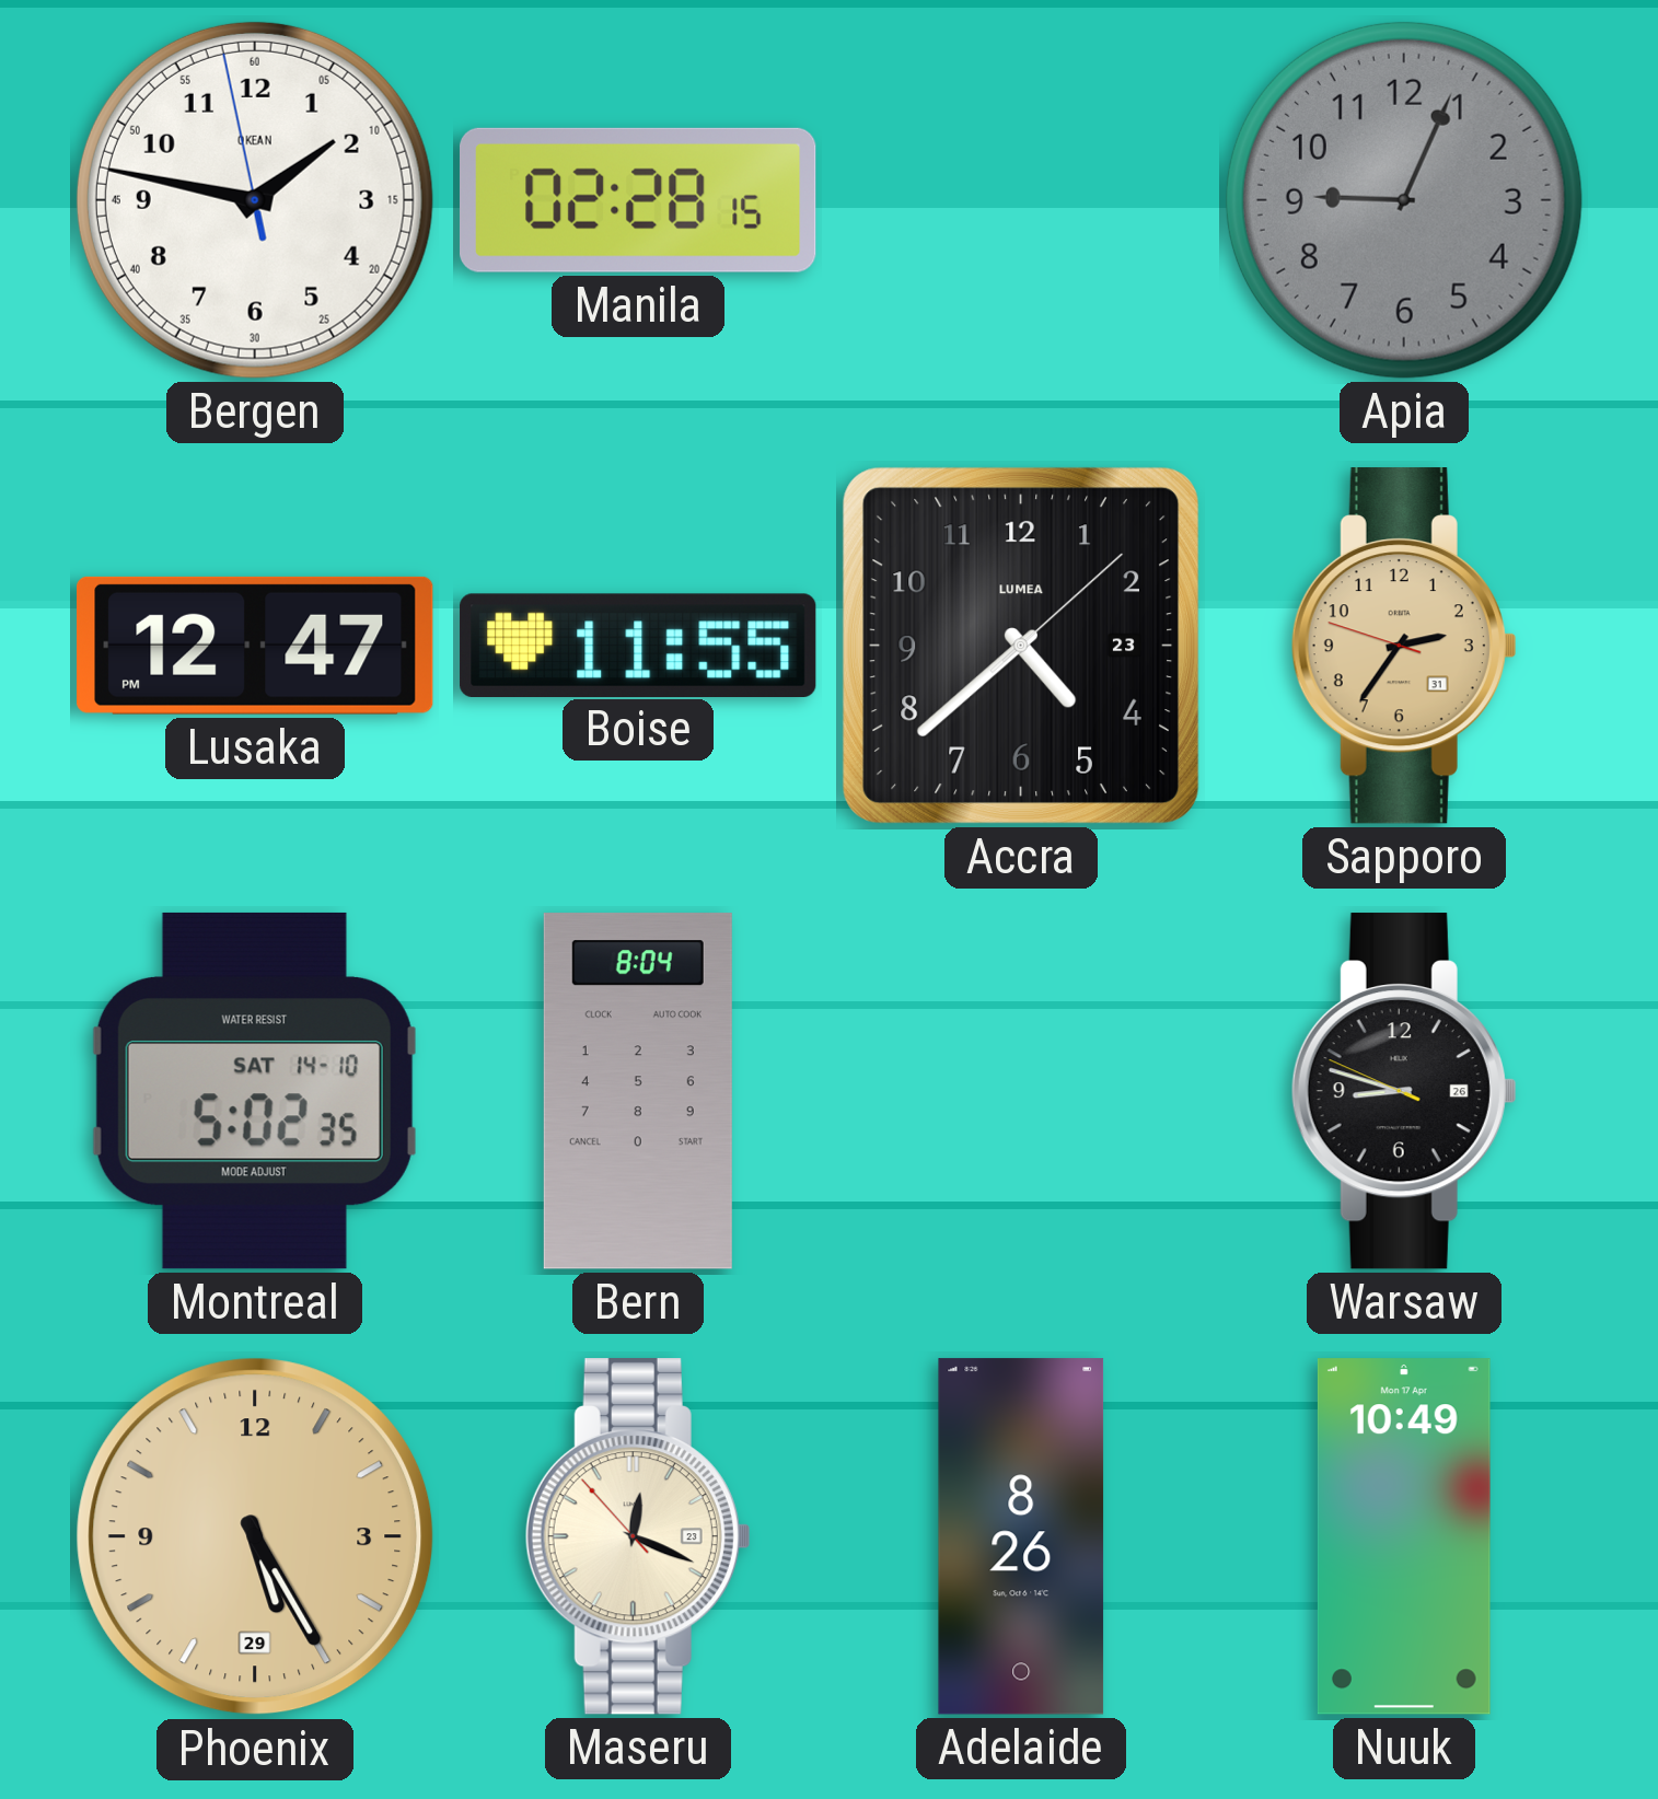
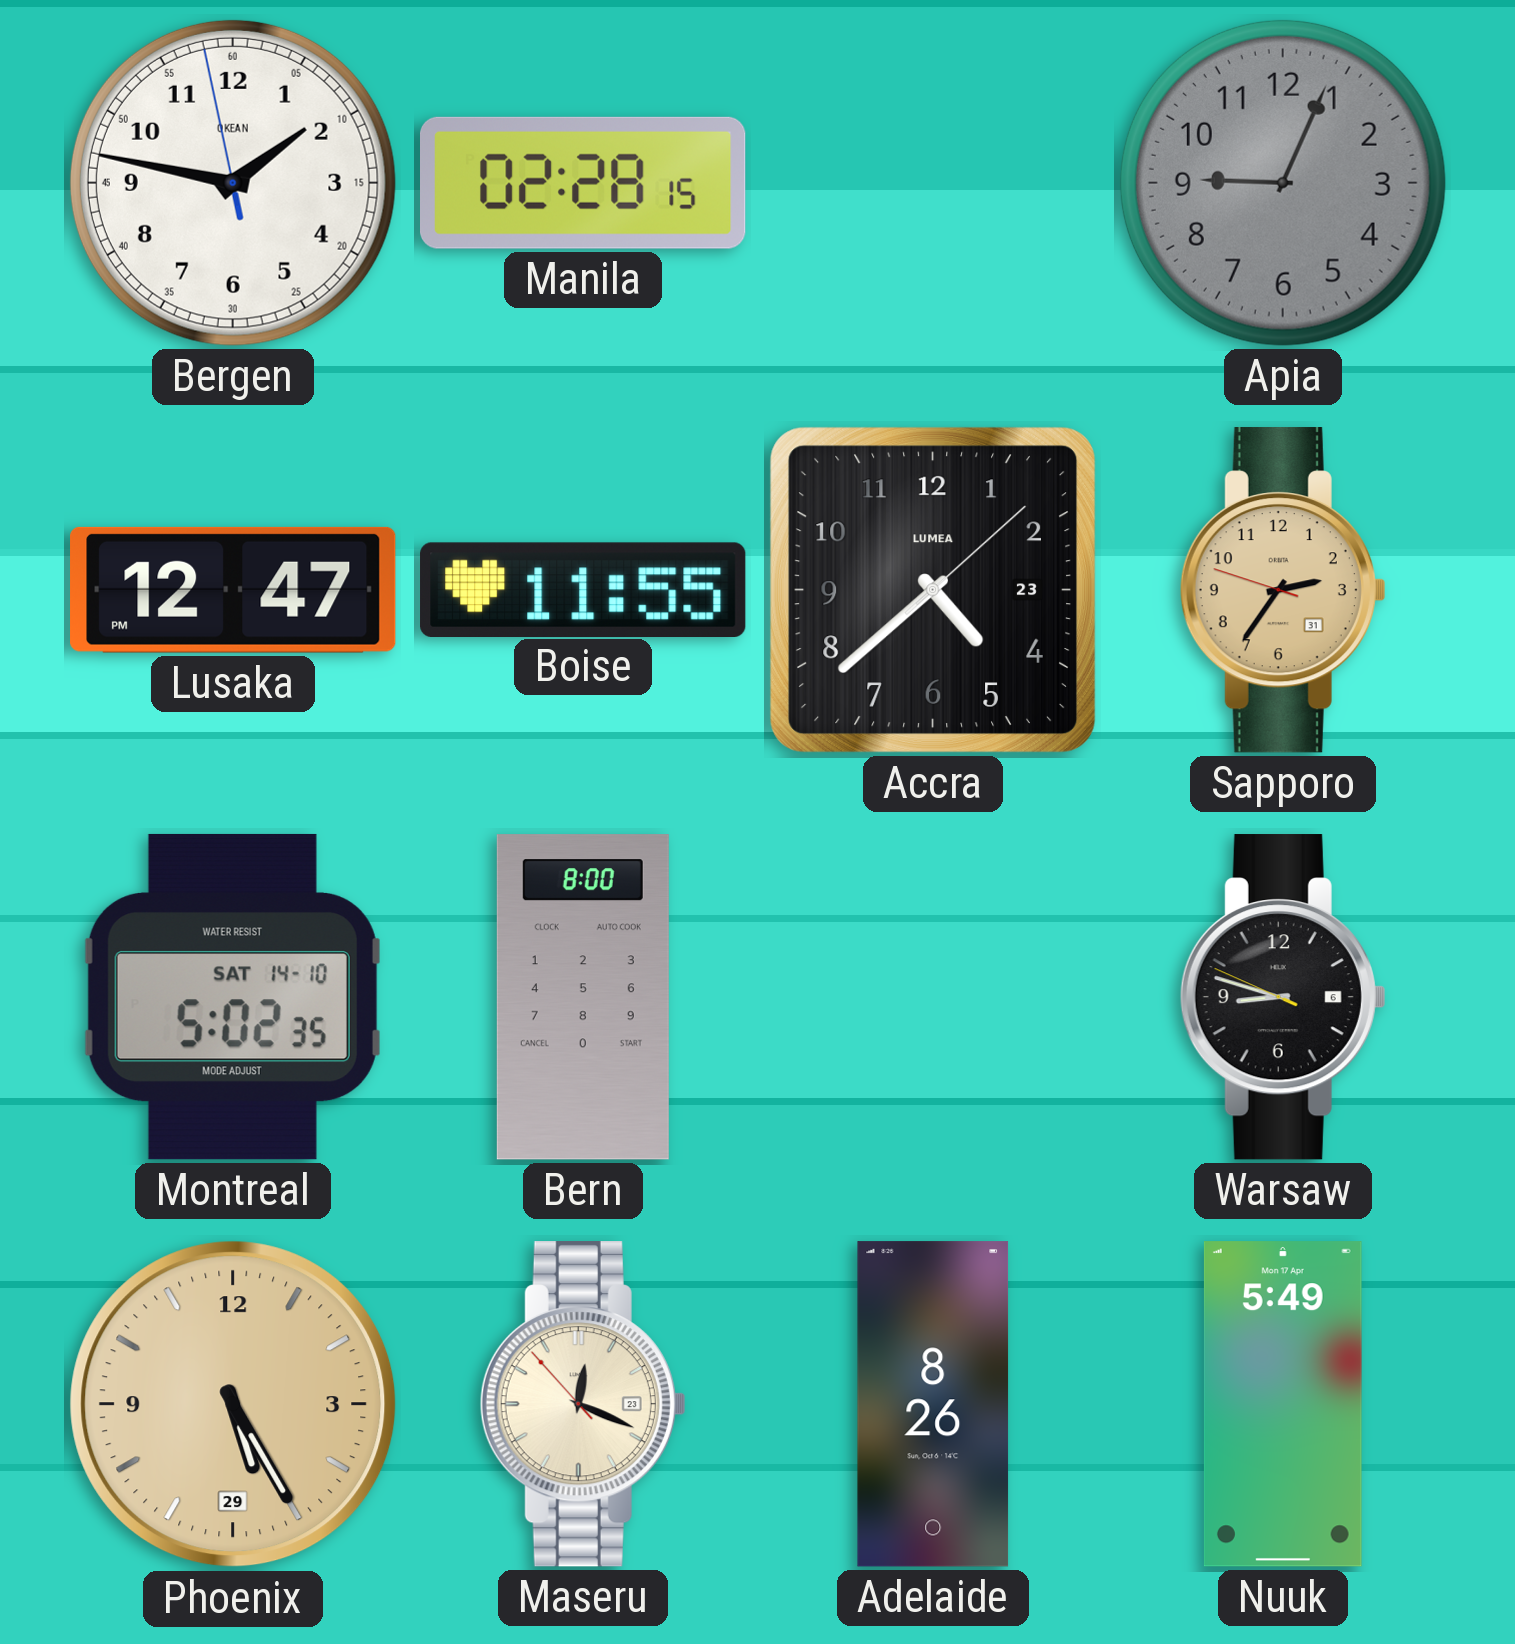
Bern: 8:04 -> 8:00
Warsaw date: 26 -> 6
Nuuk: 10:49 -> 5:49
